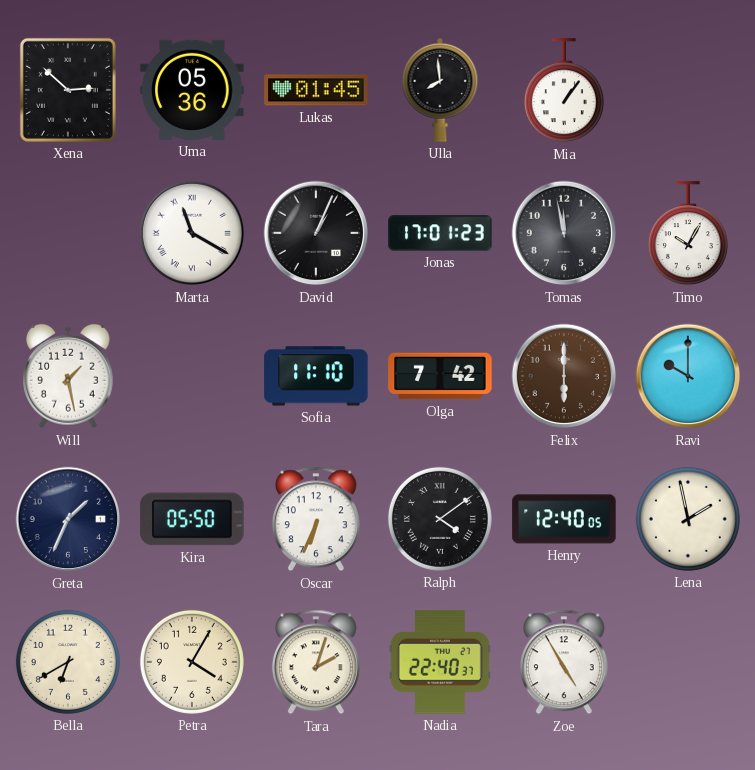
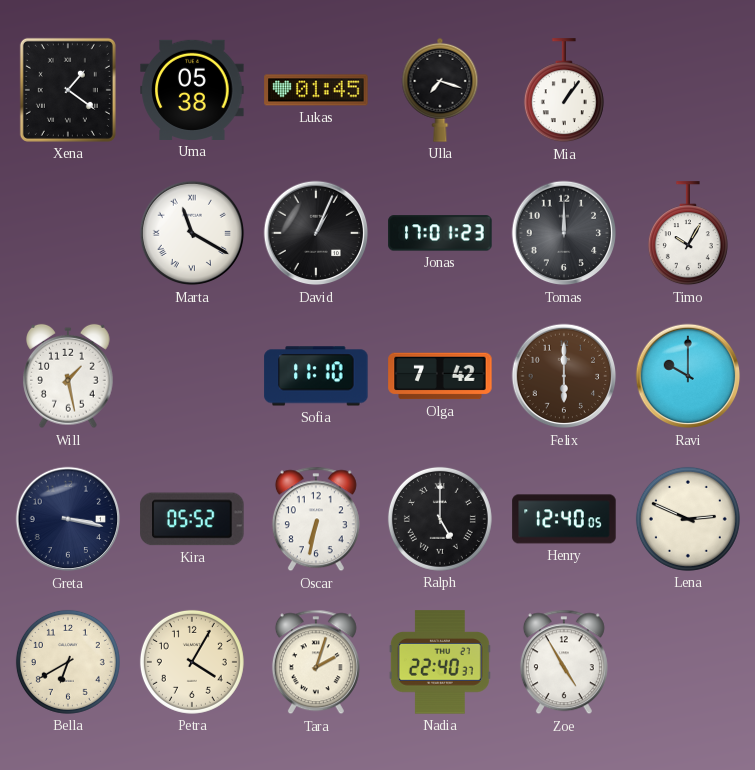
Xena: 2:52 -> 1:21
Uma: 05:36 -> 05:38
Ulla: 7:59 -> 7:18
Tomas: 11:58 -> 12:00
Greta: 1:34 -> 3:17
Kira: 05:50 -> 05:52
Oscar: 6:34 -> 6:32
Ralph: 4:09 -> 5:00
Lena: 1:58 -> 2:49
